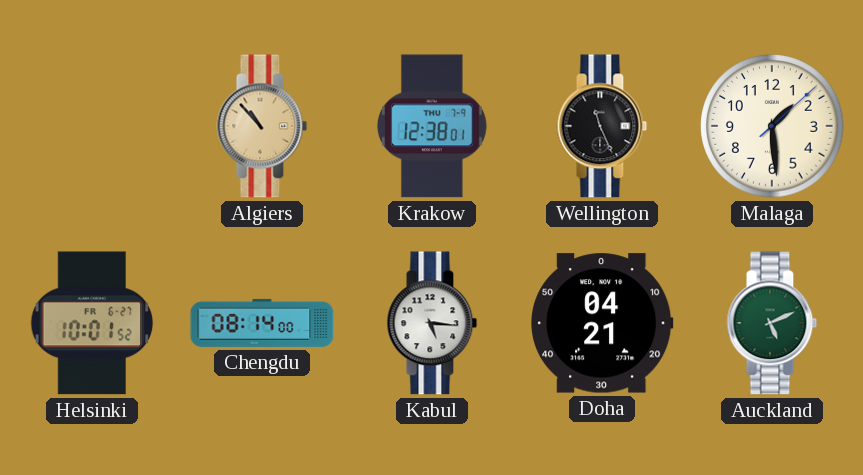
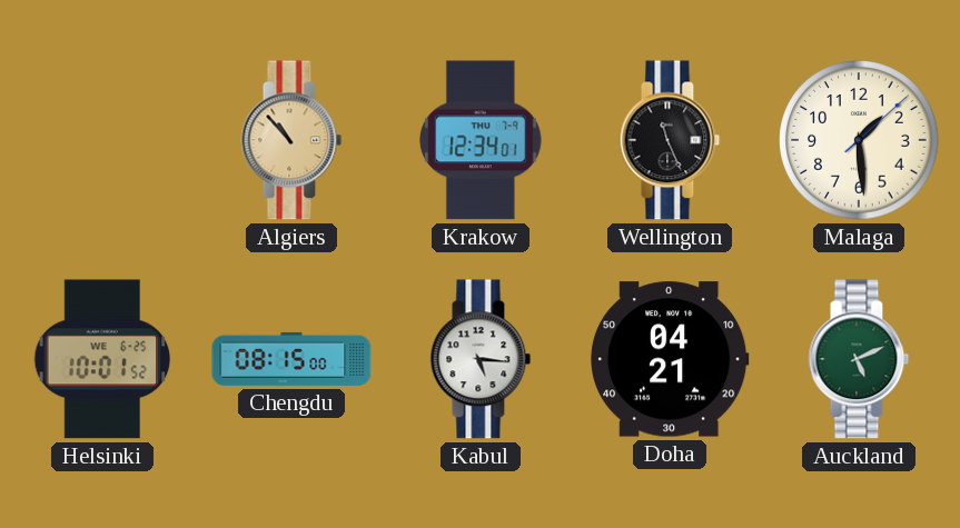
Krakow: 12:38 -> 12:34
Helsinki date: FR 6-27 -> WE 6-25
Chengdu: 08:14 -> 08:15
